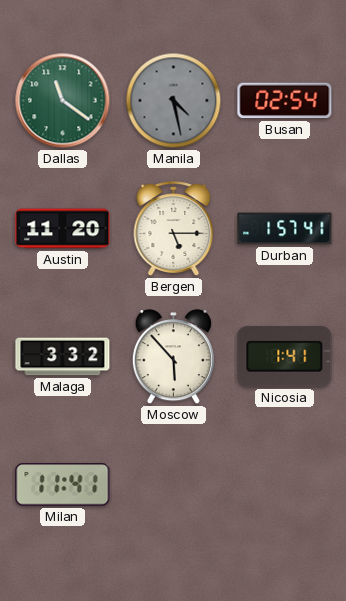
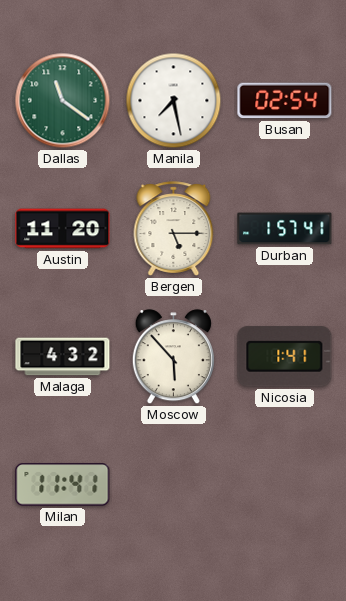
Manila: 4:28 -> 7:28
Manila dial: grey -> white
Malaga: 3:32 -> 4:32
